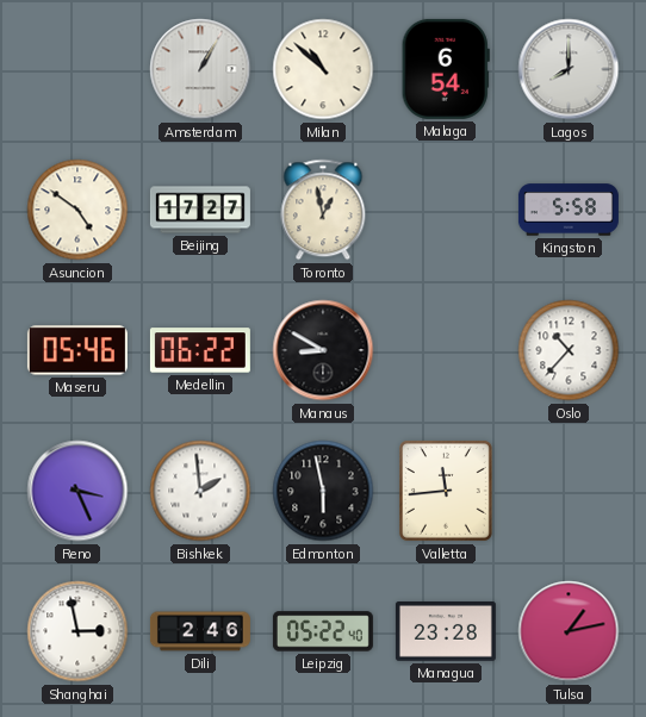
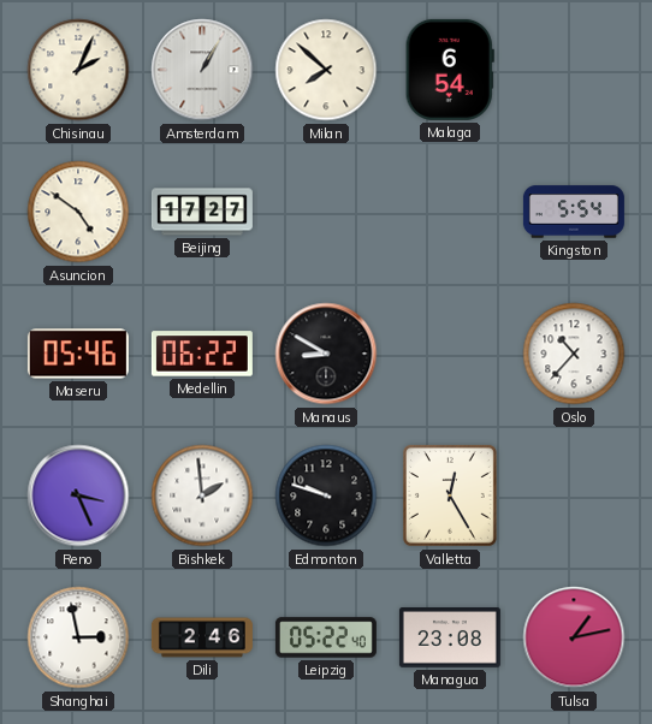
Chisinau: none -> 2:04
Milan: 10:52 -> 7:52
Lagos: 8:00 -> none
Toronto: 12:58 -> none
Kingston: 5:58 -> 5:54
Edmonton: 5:58 -> 9:48
Valletta: 11:44 -> 12:25
Managua: 23:28 -> 23:08
